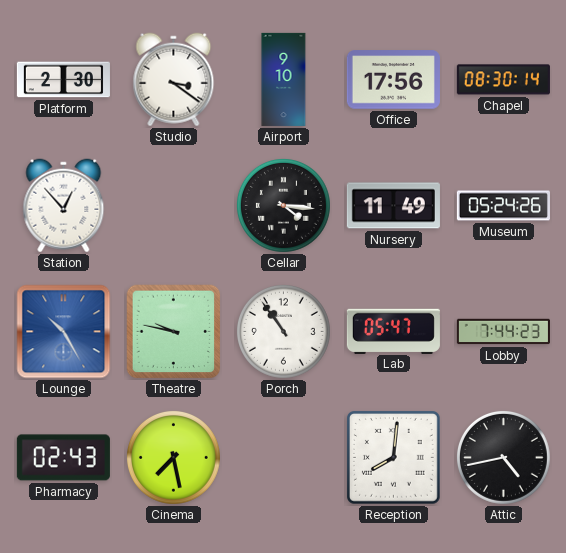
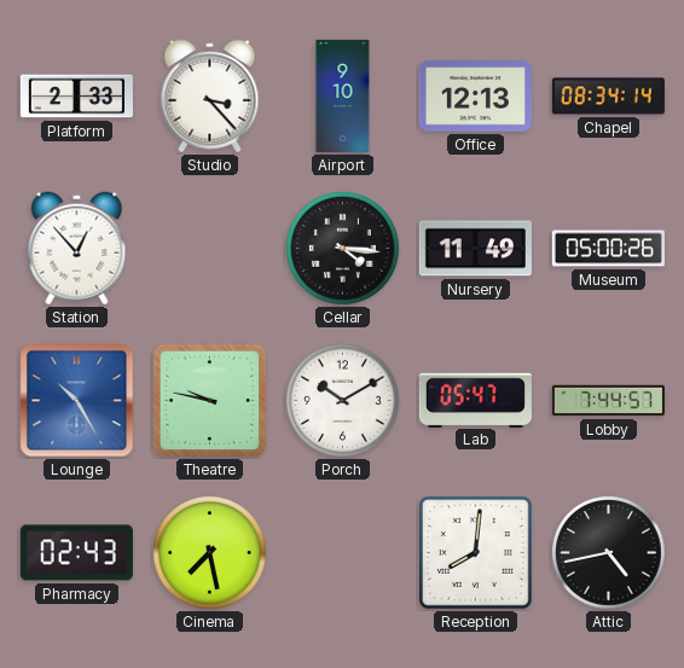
Platform: 2:30 -> 2:33
Studio: 3:21 -> 3:23
Office: 17:56 -> 12:13
Chapel: 08:30 -> 08:34
Museum: 05:24 -> 05:00
Porch: 10:54 -> 10:10
Lobby: 7:44:23 -> 7:44:57
